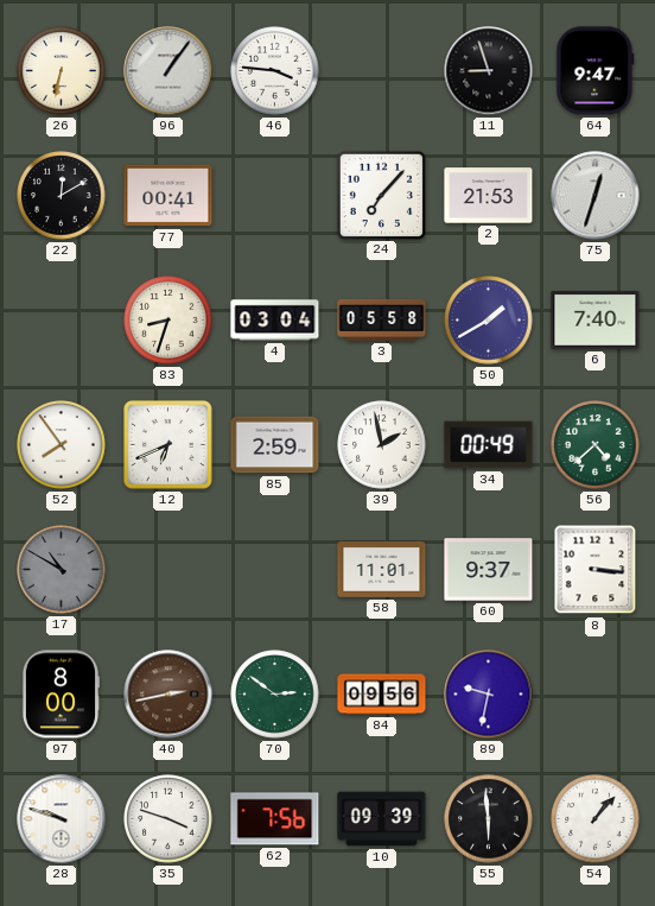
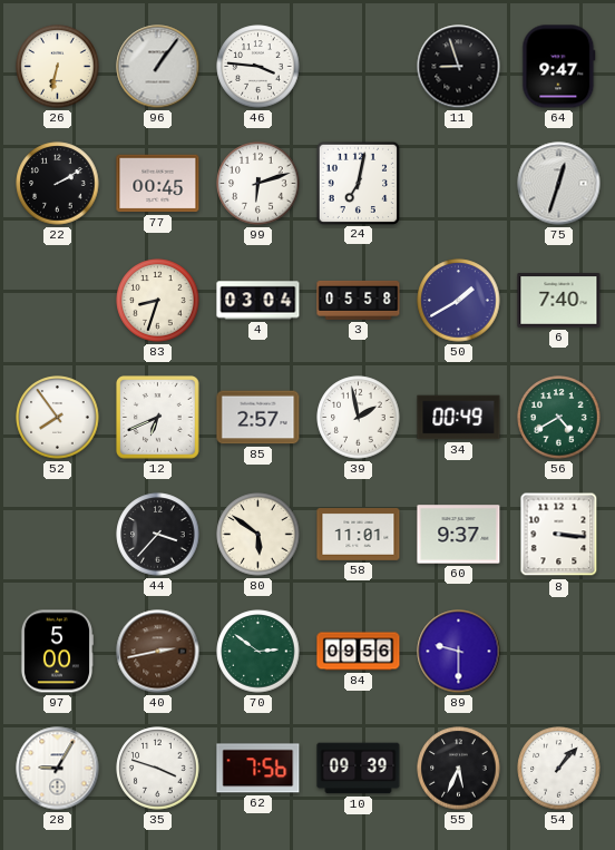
22: 12:10 -> 2:10
77: 00:41 -> 00:45
99: none -> 6:12
24: 7:07 -> 7:02
2: 21:53 -> none
85: 2:59 -> 2:57
56: 4:38 -> 4:40
17: 10:50 -> none
44: none -> 3:37
80: none -> 5:51
97: 8:00 -> 5:00
89: 9:32 -> 9:30
28: 9:48 -> 9:05
55: 5:59 -> 5:34
